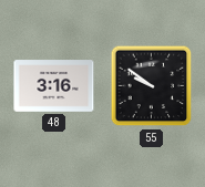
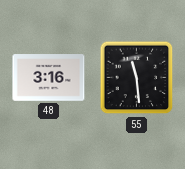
55: 9:51 -> 11:29
